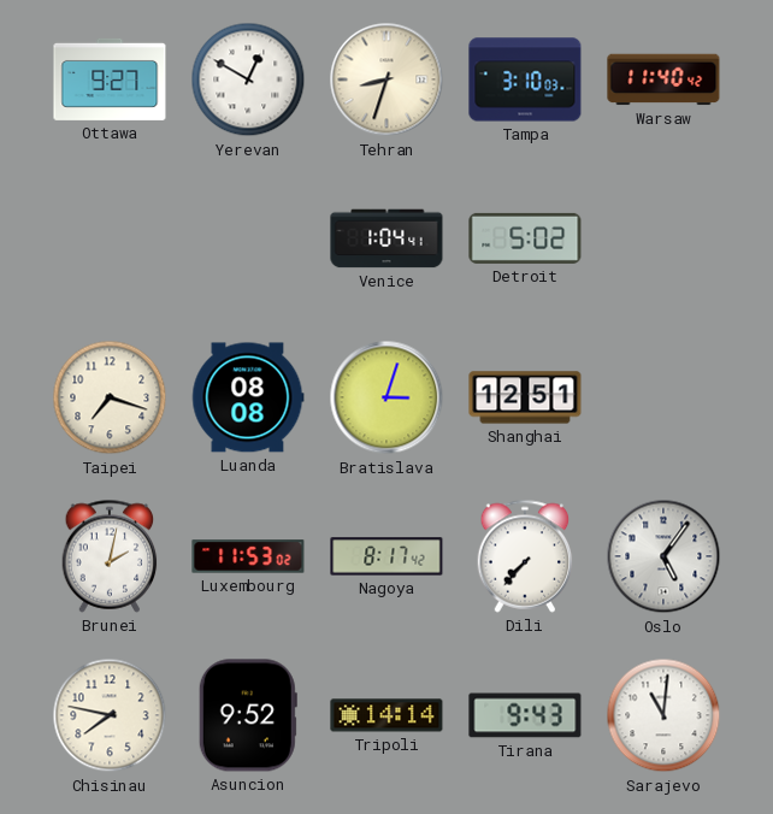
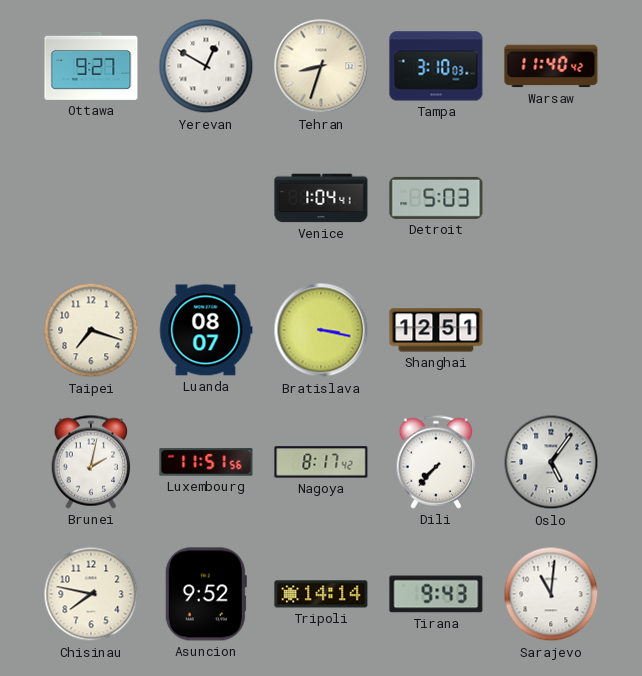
Detroit: 5:02 -> 5:03
Luanda: 08:08 -> 08:07
Bratislava: 3:03 -> 3:17
Luxembourg: 11:53 -> 11:51
